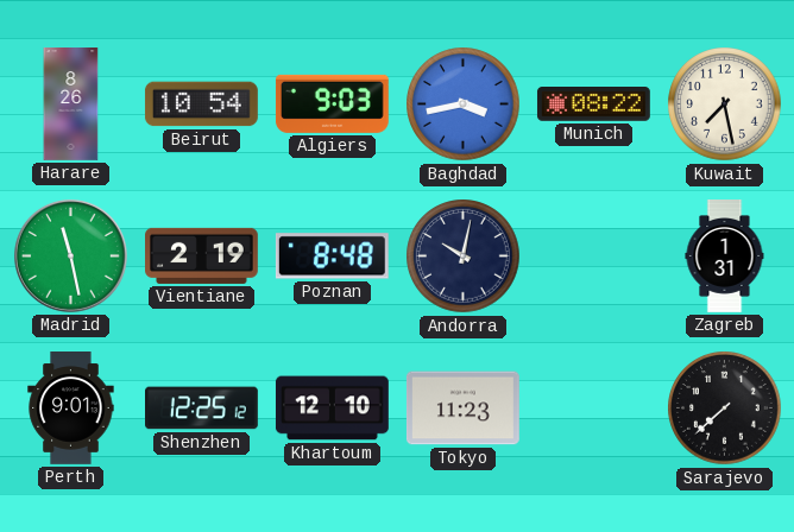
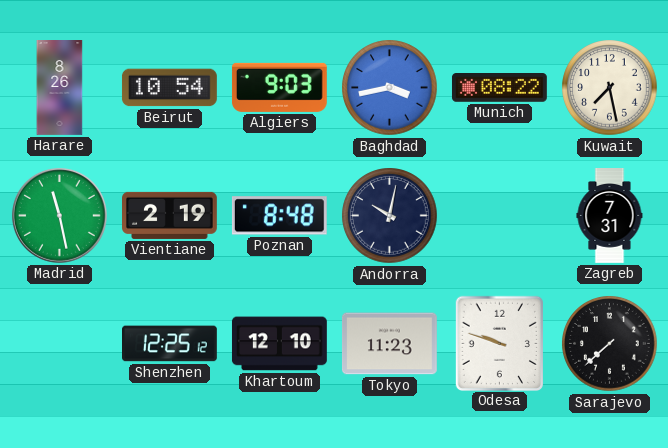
Zagreb: 1:31 -> 7:31
Perth: 9:01 -> none
Odesa: none -> 9:48
